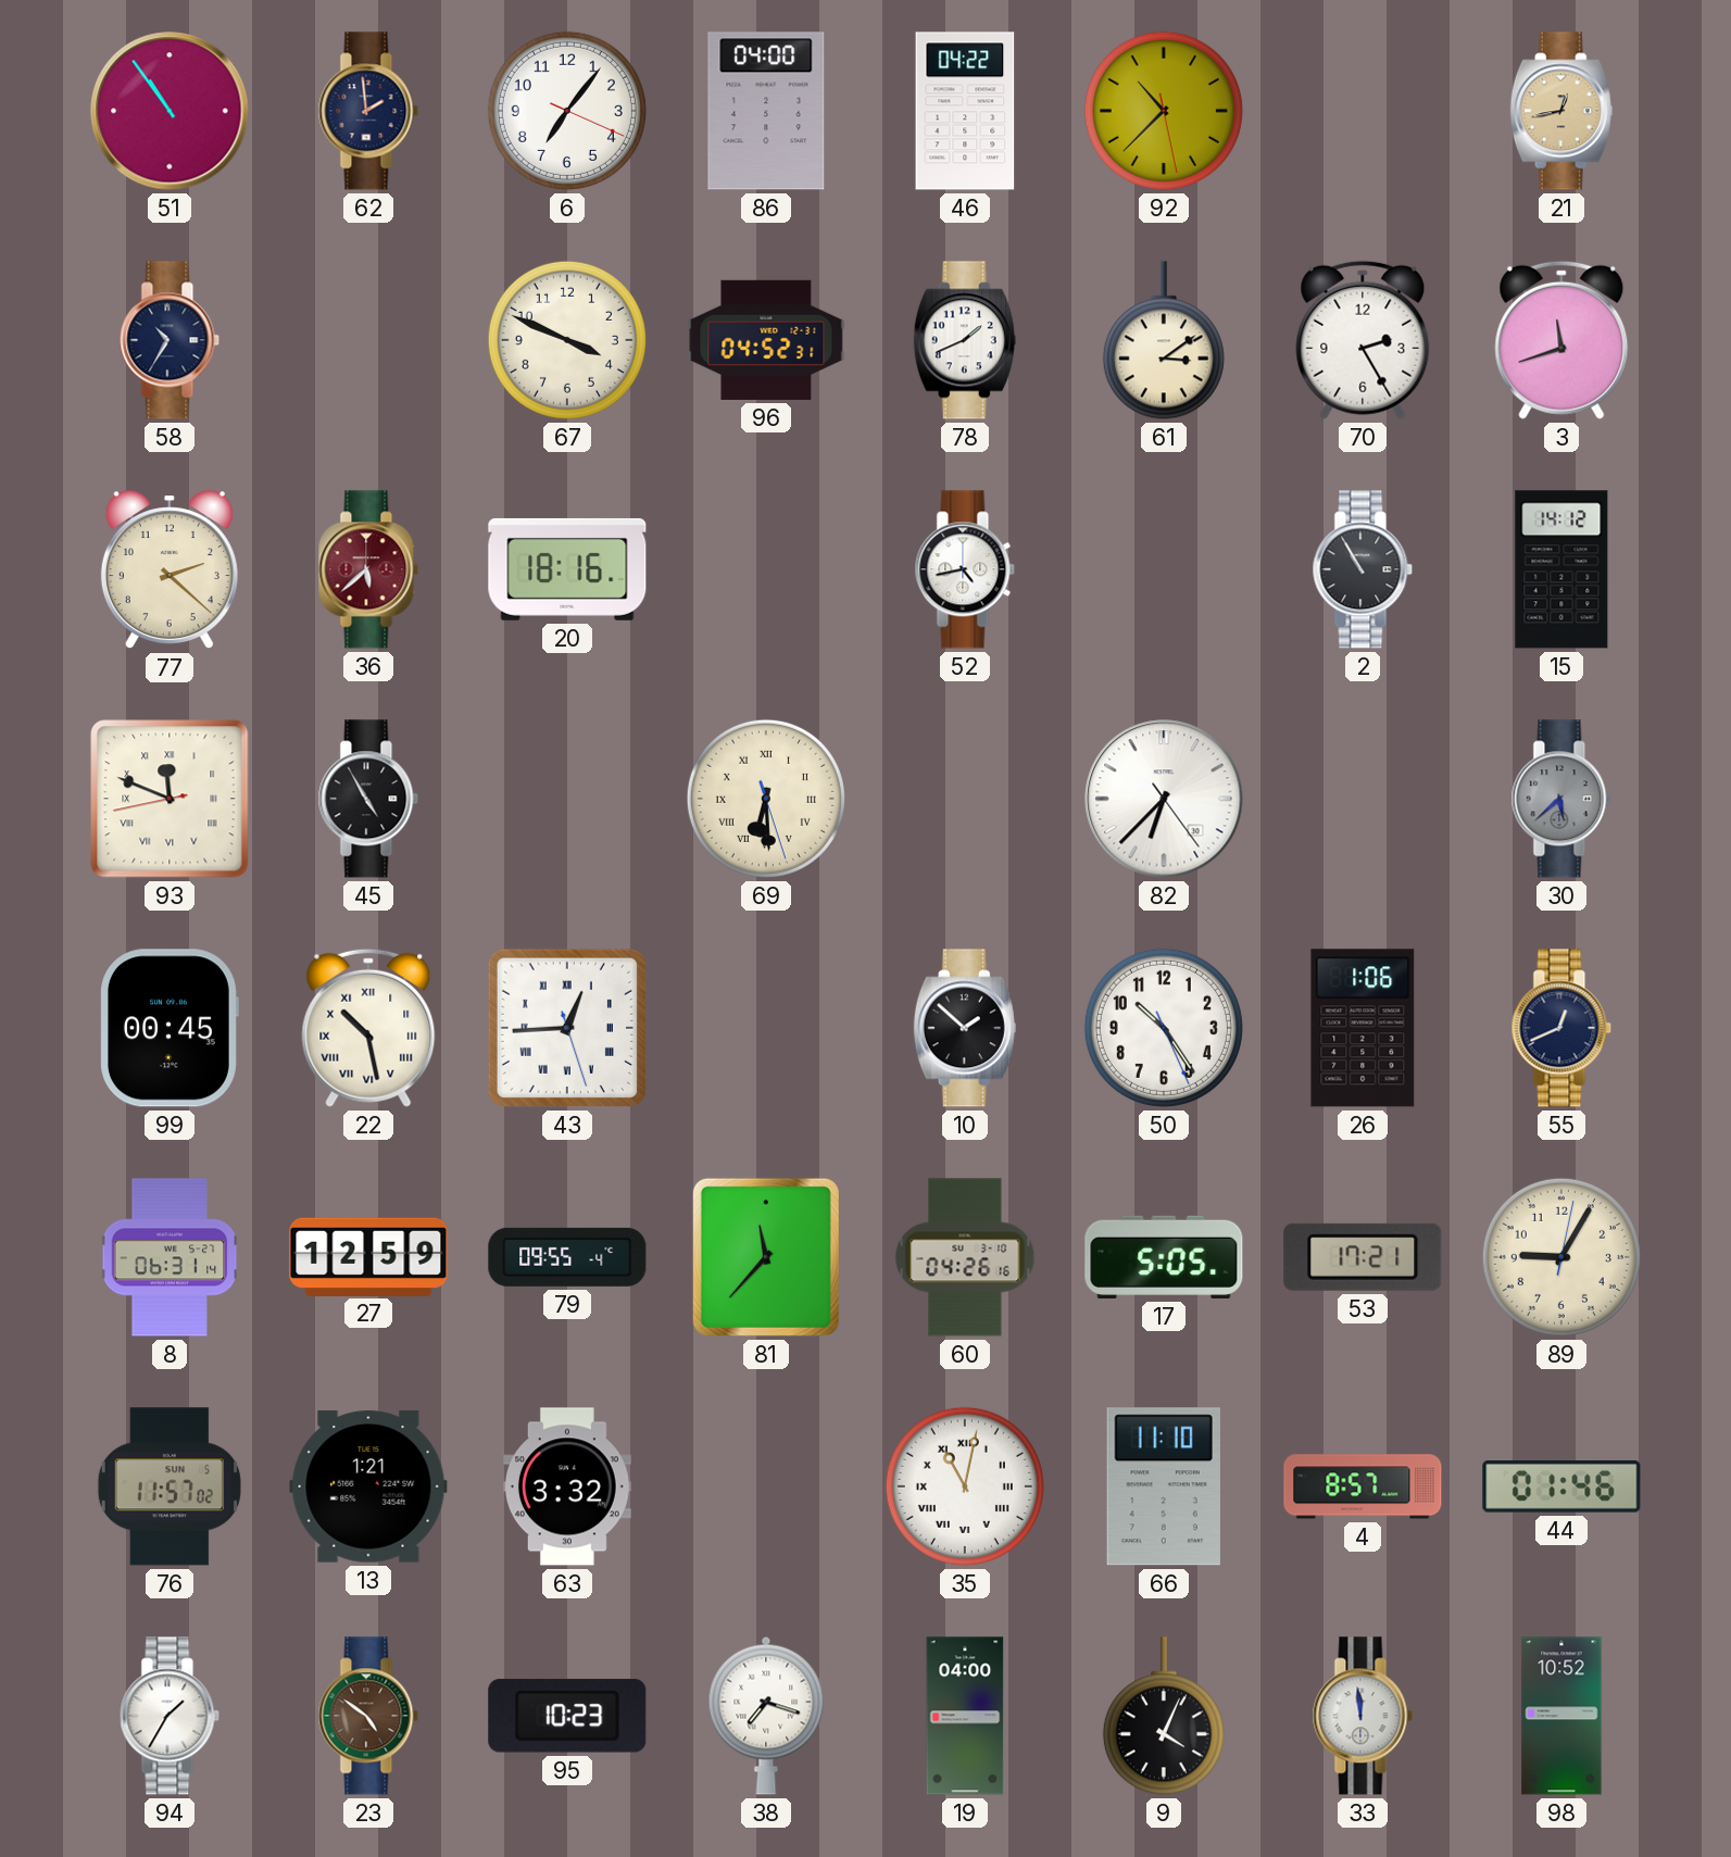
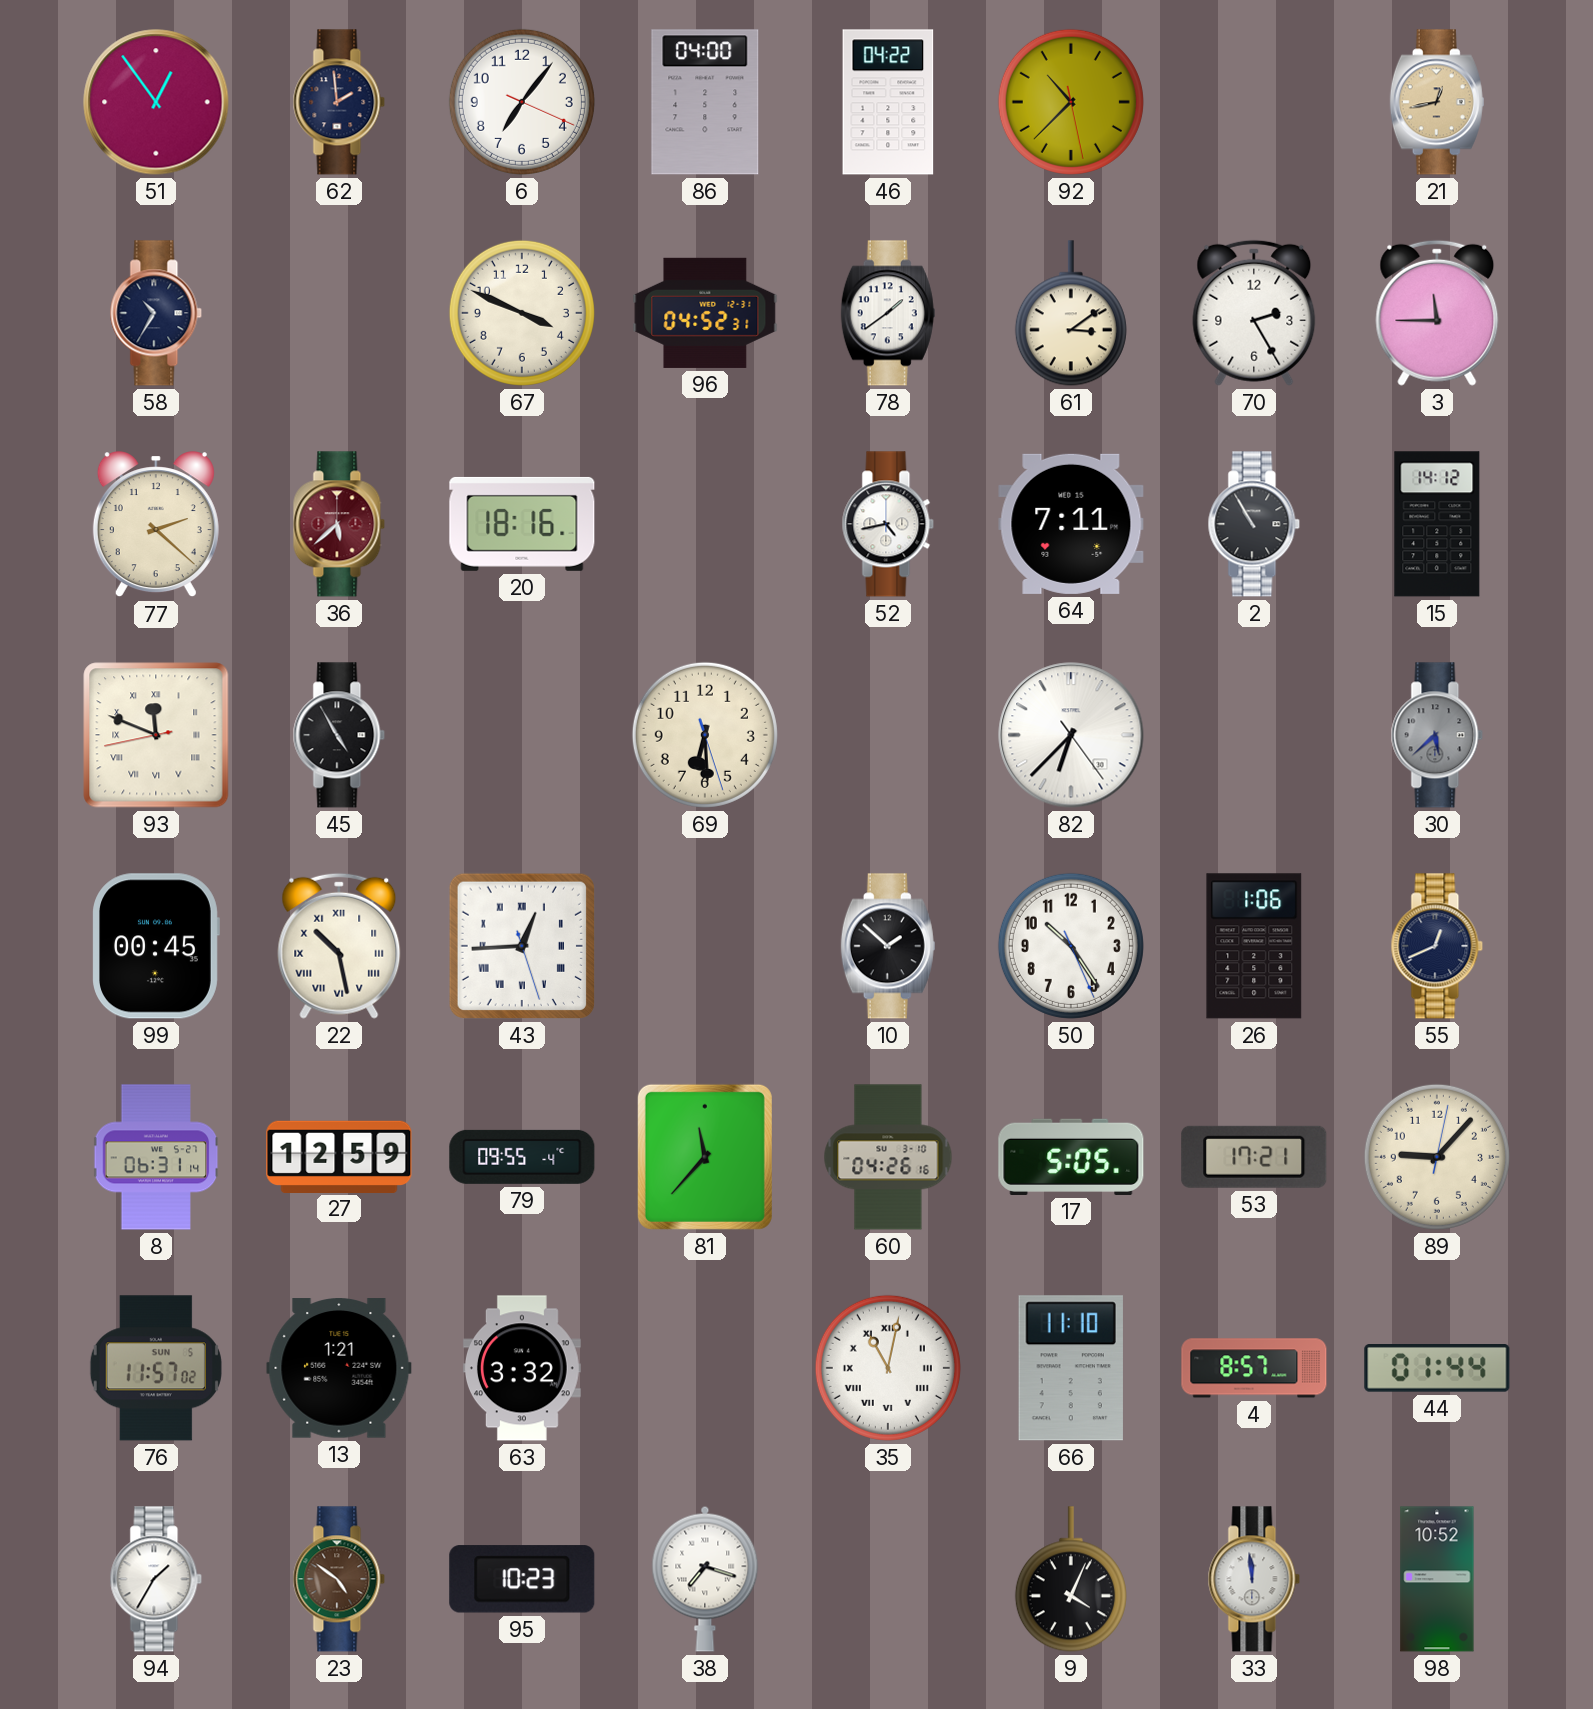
51: 10:54 -> 12:54
78: 1:41 -> 1:39
3: 11:42 -> 11:45
64: none -> 7:11
69 numerals: Roman -> Arabic
89: 9:05 -> 9:07
44: 01:46 -> 01:44
19: 04:00 -> none
